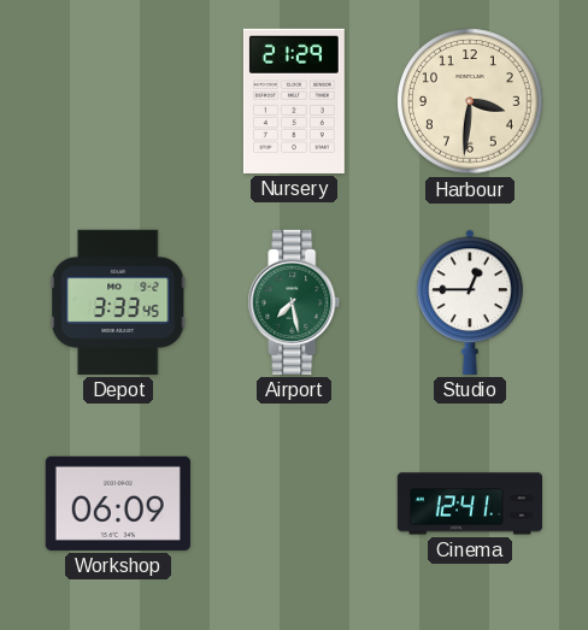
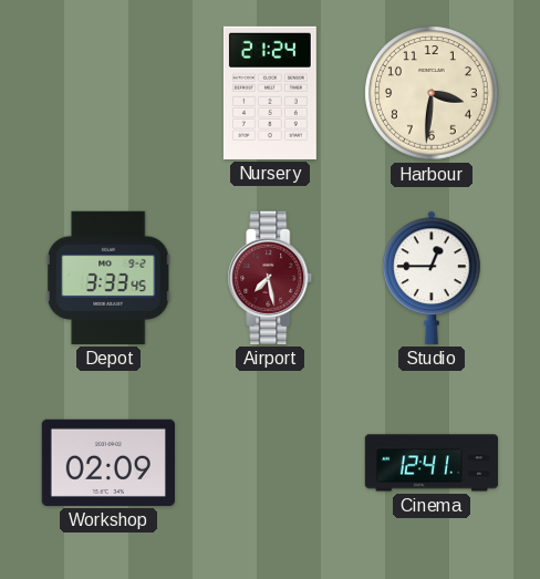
Nursery: 21:29 -> 21:24
Airport dial: green -> burgundy
Workshop: 06:09 -> 02:09
